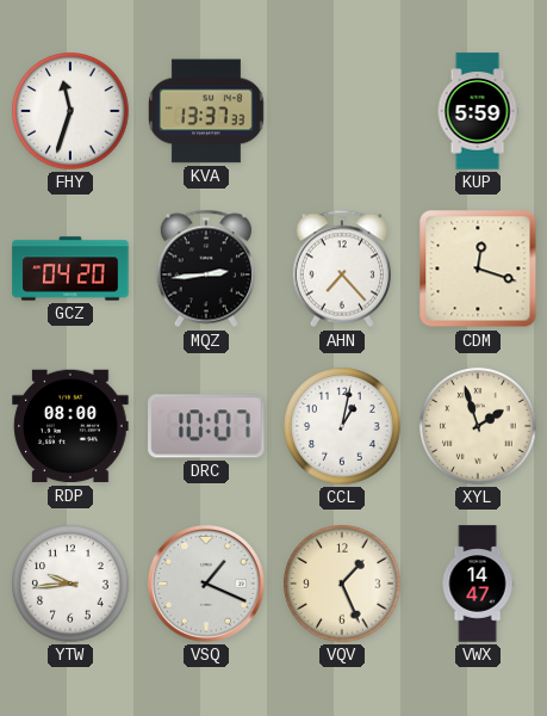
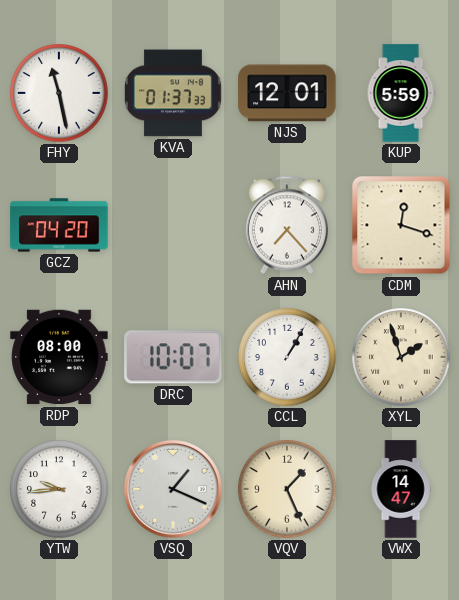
FHY: 11:33 -> 11:28
KVA: 13:37 -> 01:37
NJS: none -> 12:01
MQZ: 2:44 -> none
CCL: 1:02 -> 1:05
